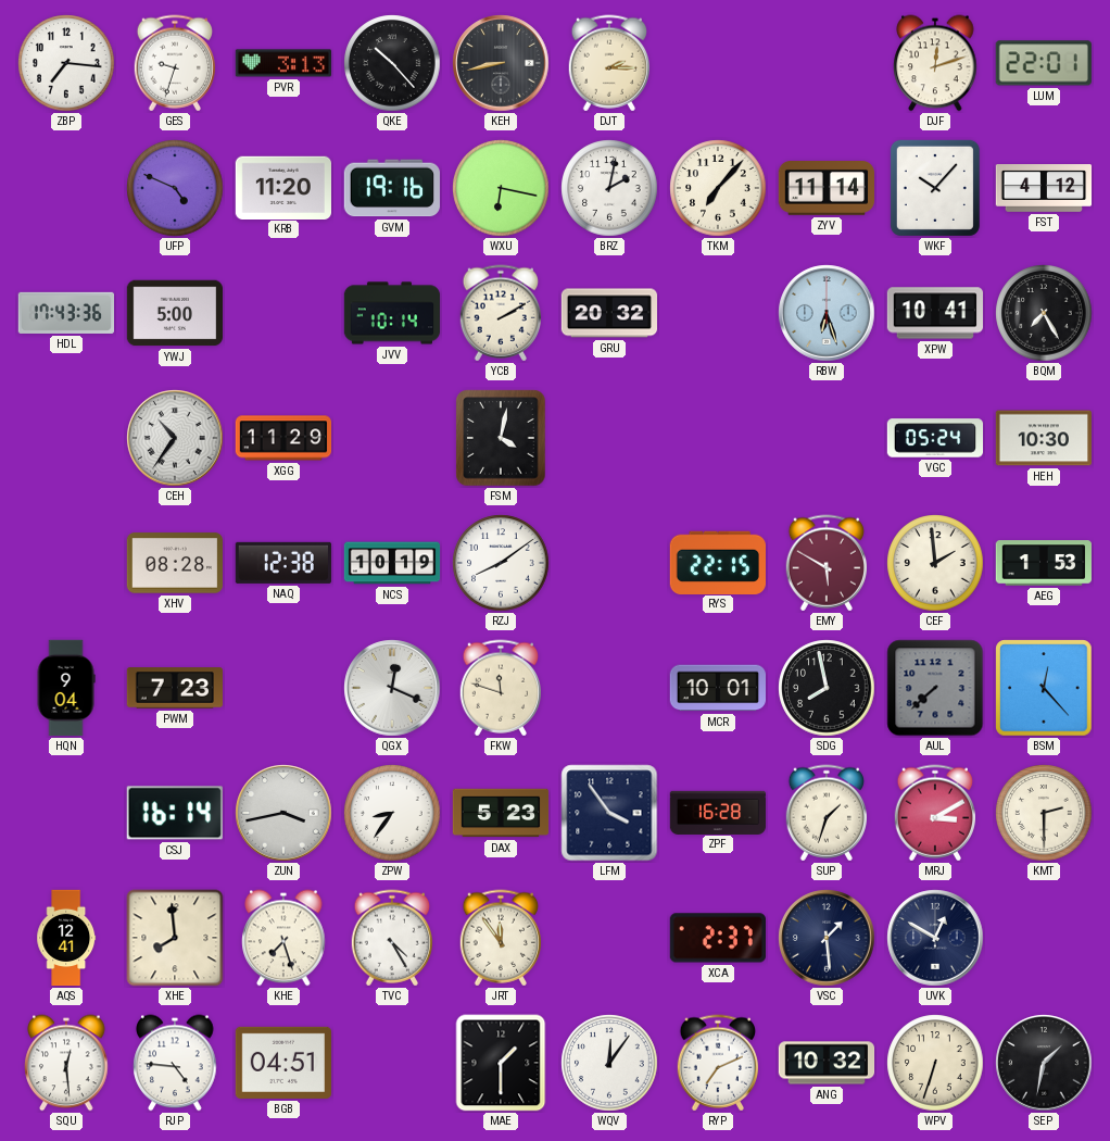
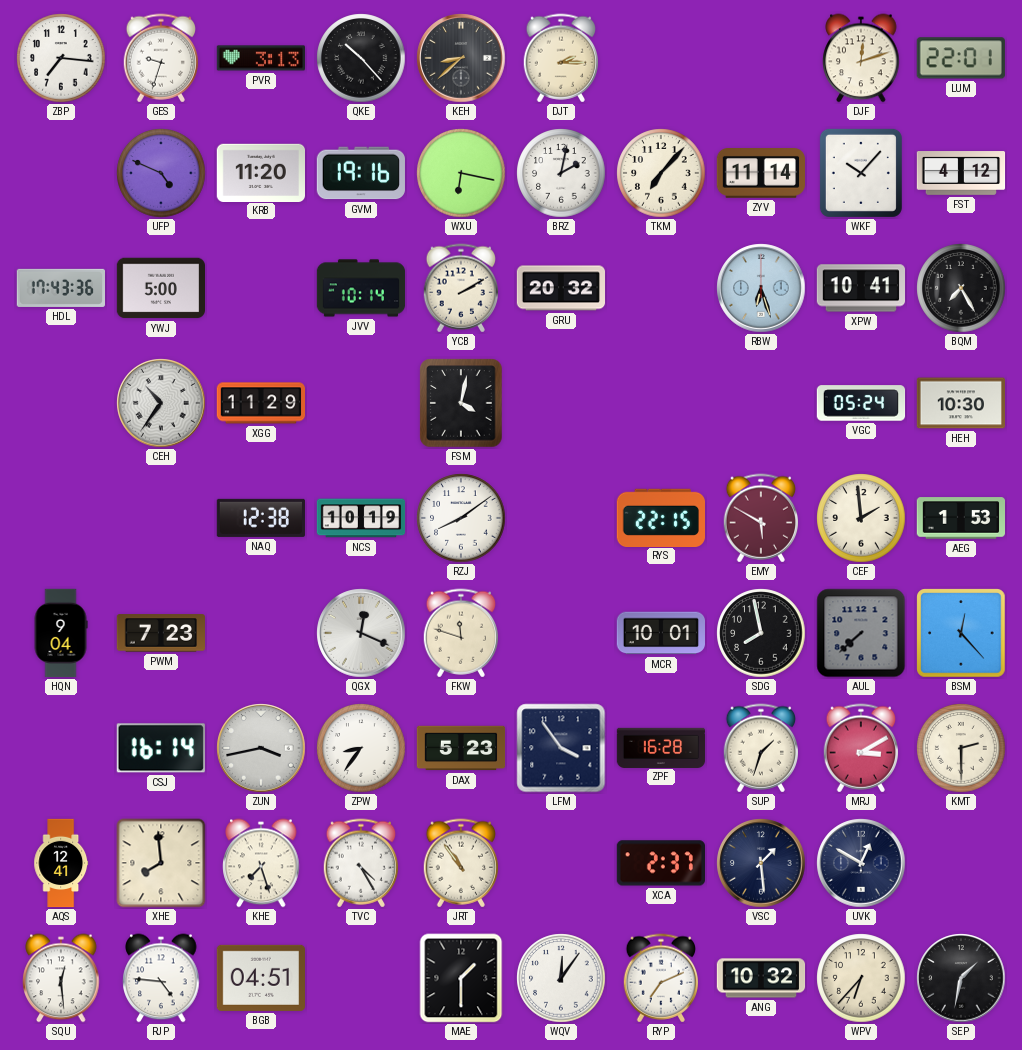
KEH: 8:43 -> 8:38
XHV: 08:28 -> none
JRT: 11:54 -> 10:54
WPV: 6:33 -> 6:37
